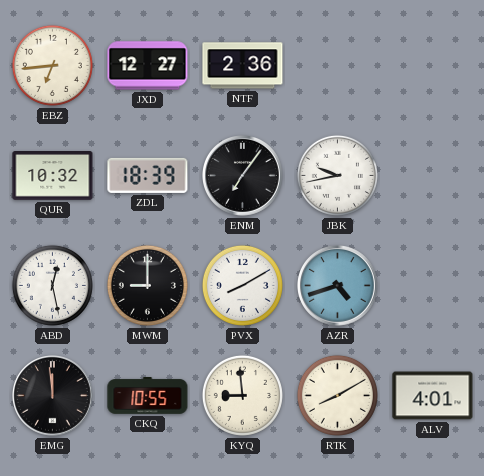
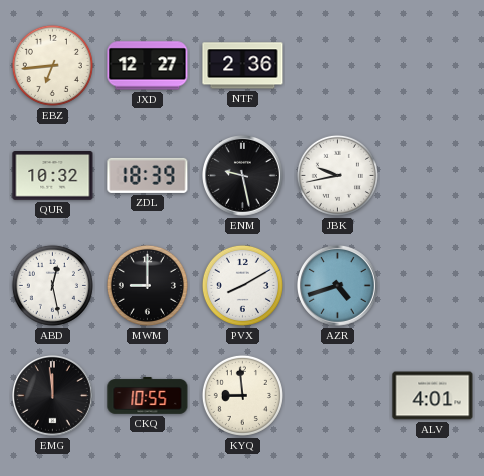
ENM: 7:06 -> 9:28
RTK: 8:10 -> none
